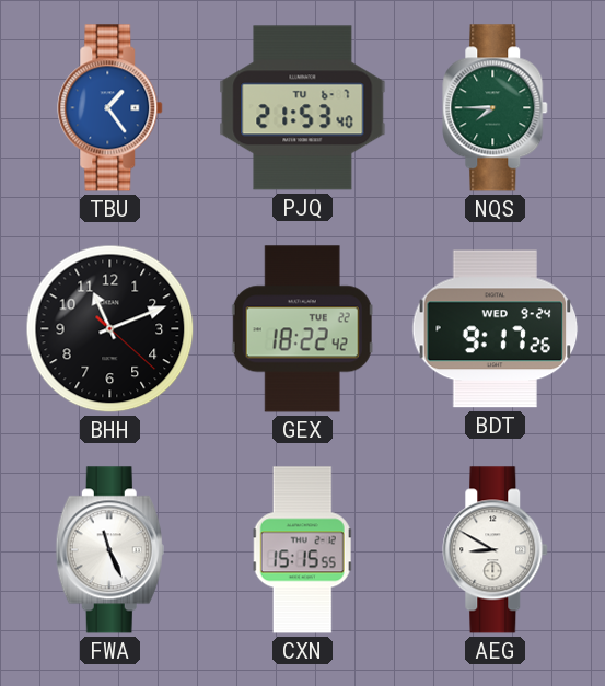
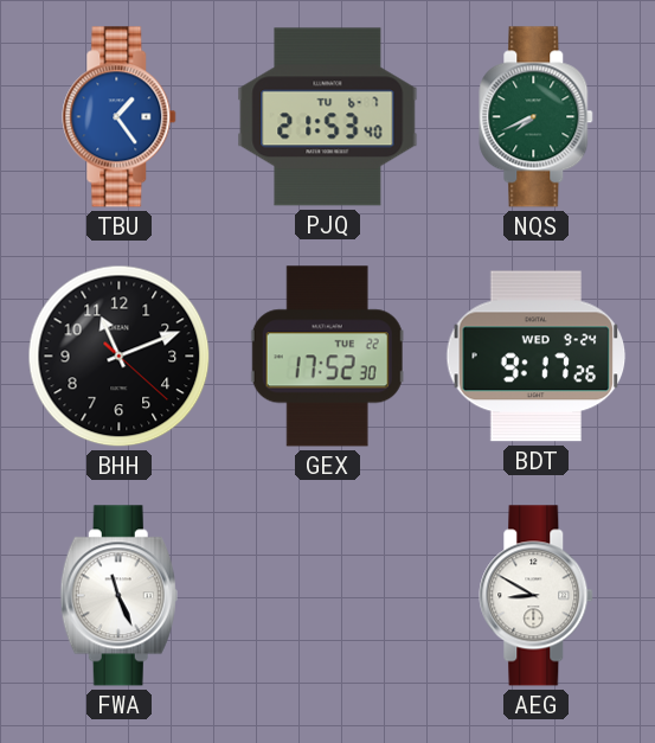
NQS: 7:45 -> 7:41
GEX: 18:22 -> 17:52
CXN: 15:15 -> none
